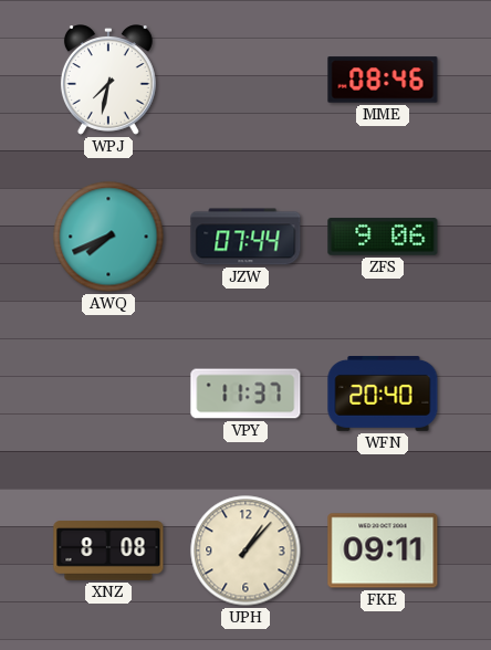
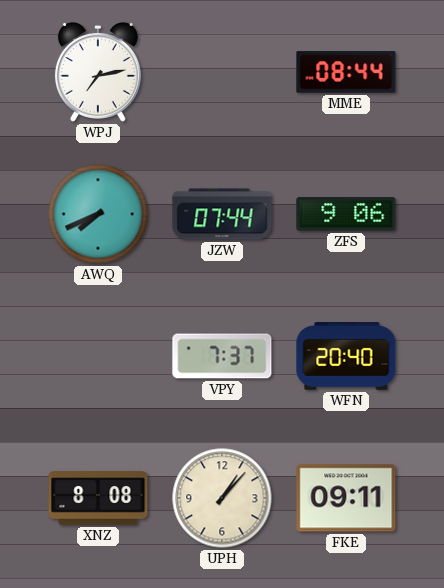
WPJ: 7:32 -> 7:13
MME: 08:46 -> 08:44
VPY: 11:37 -> 7:37
